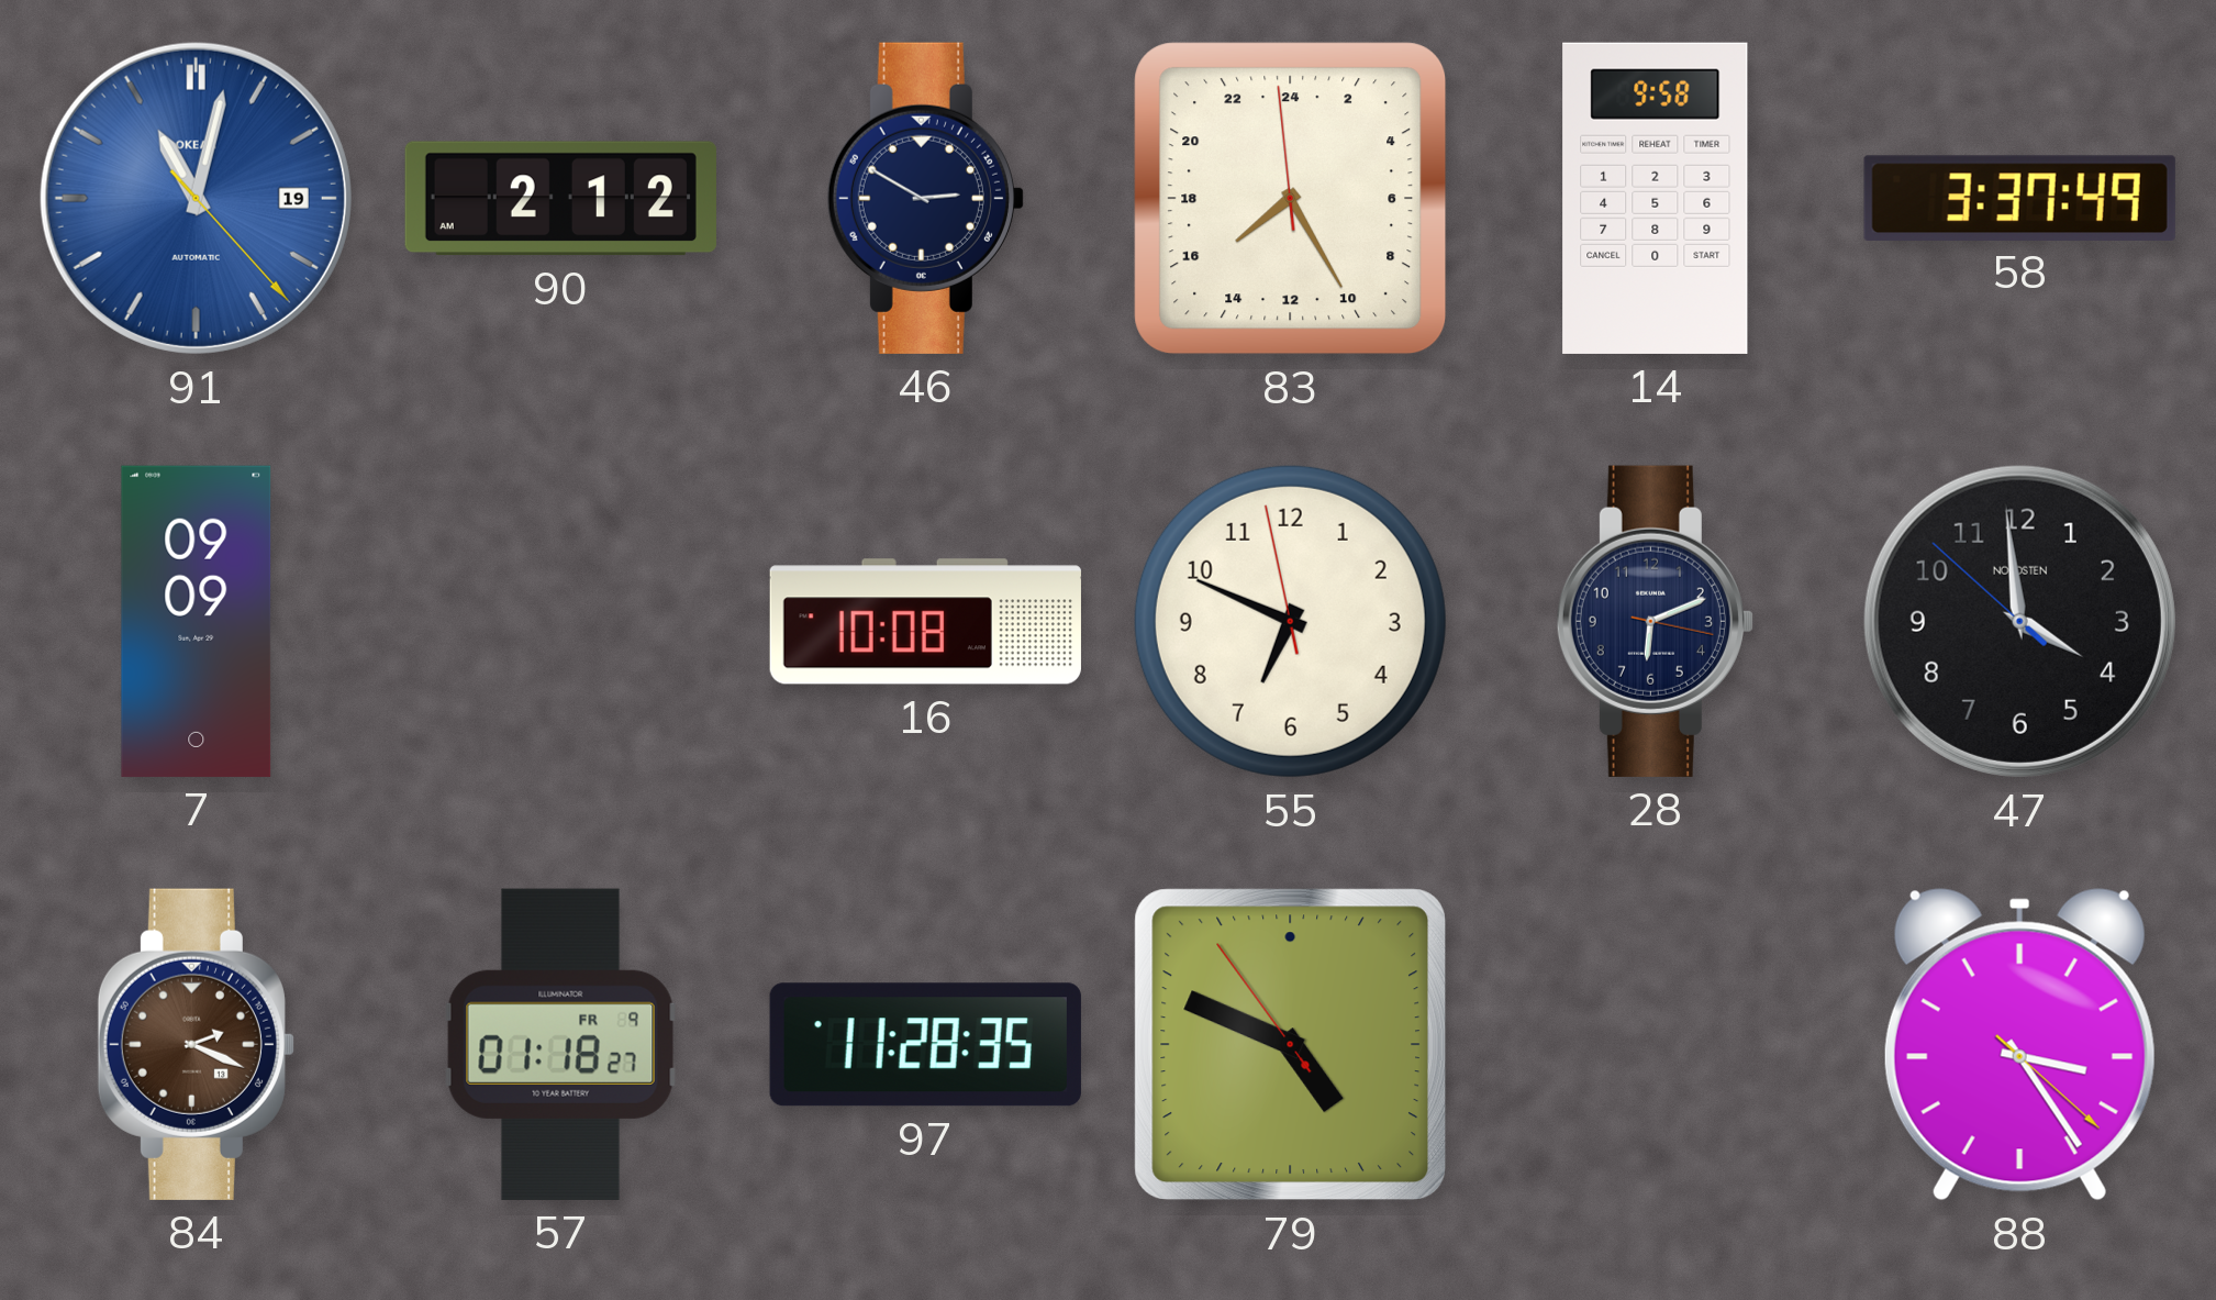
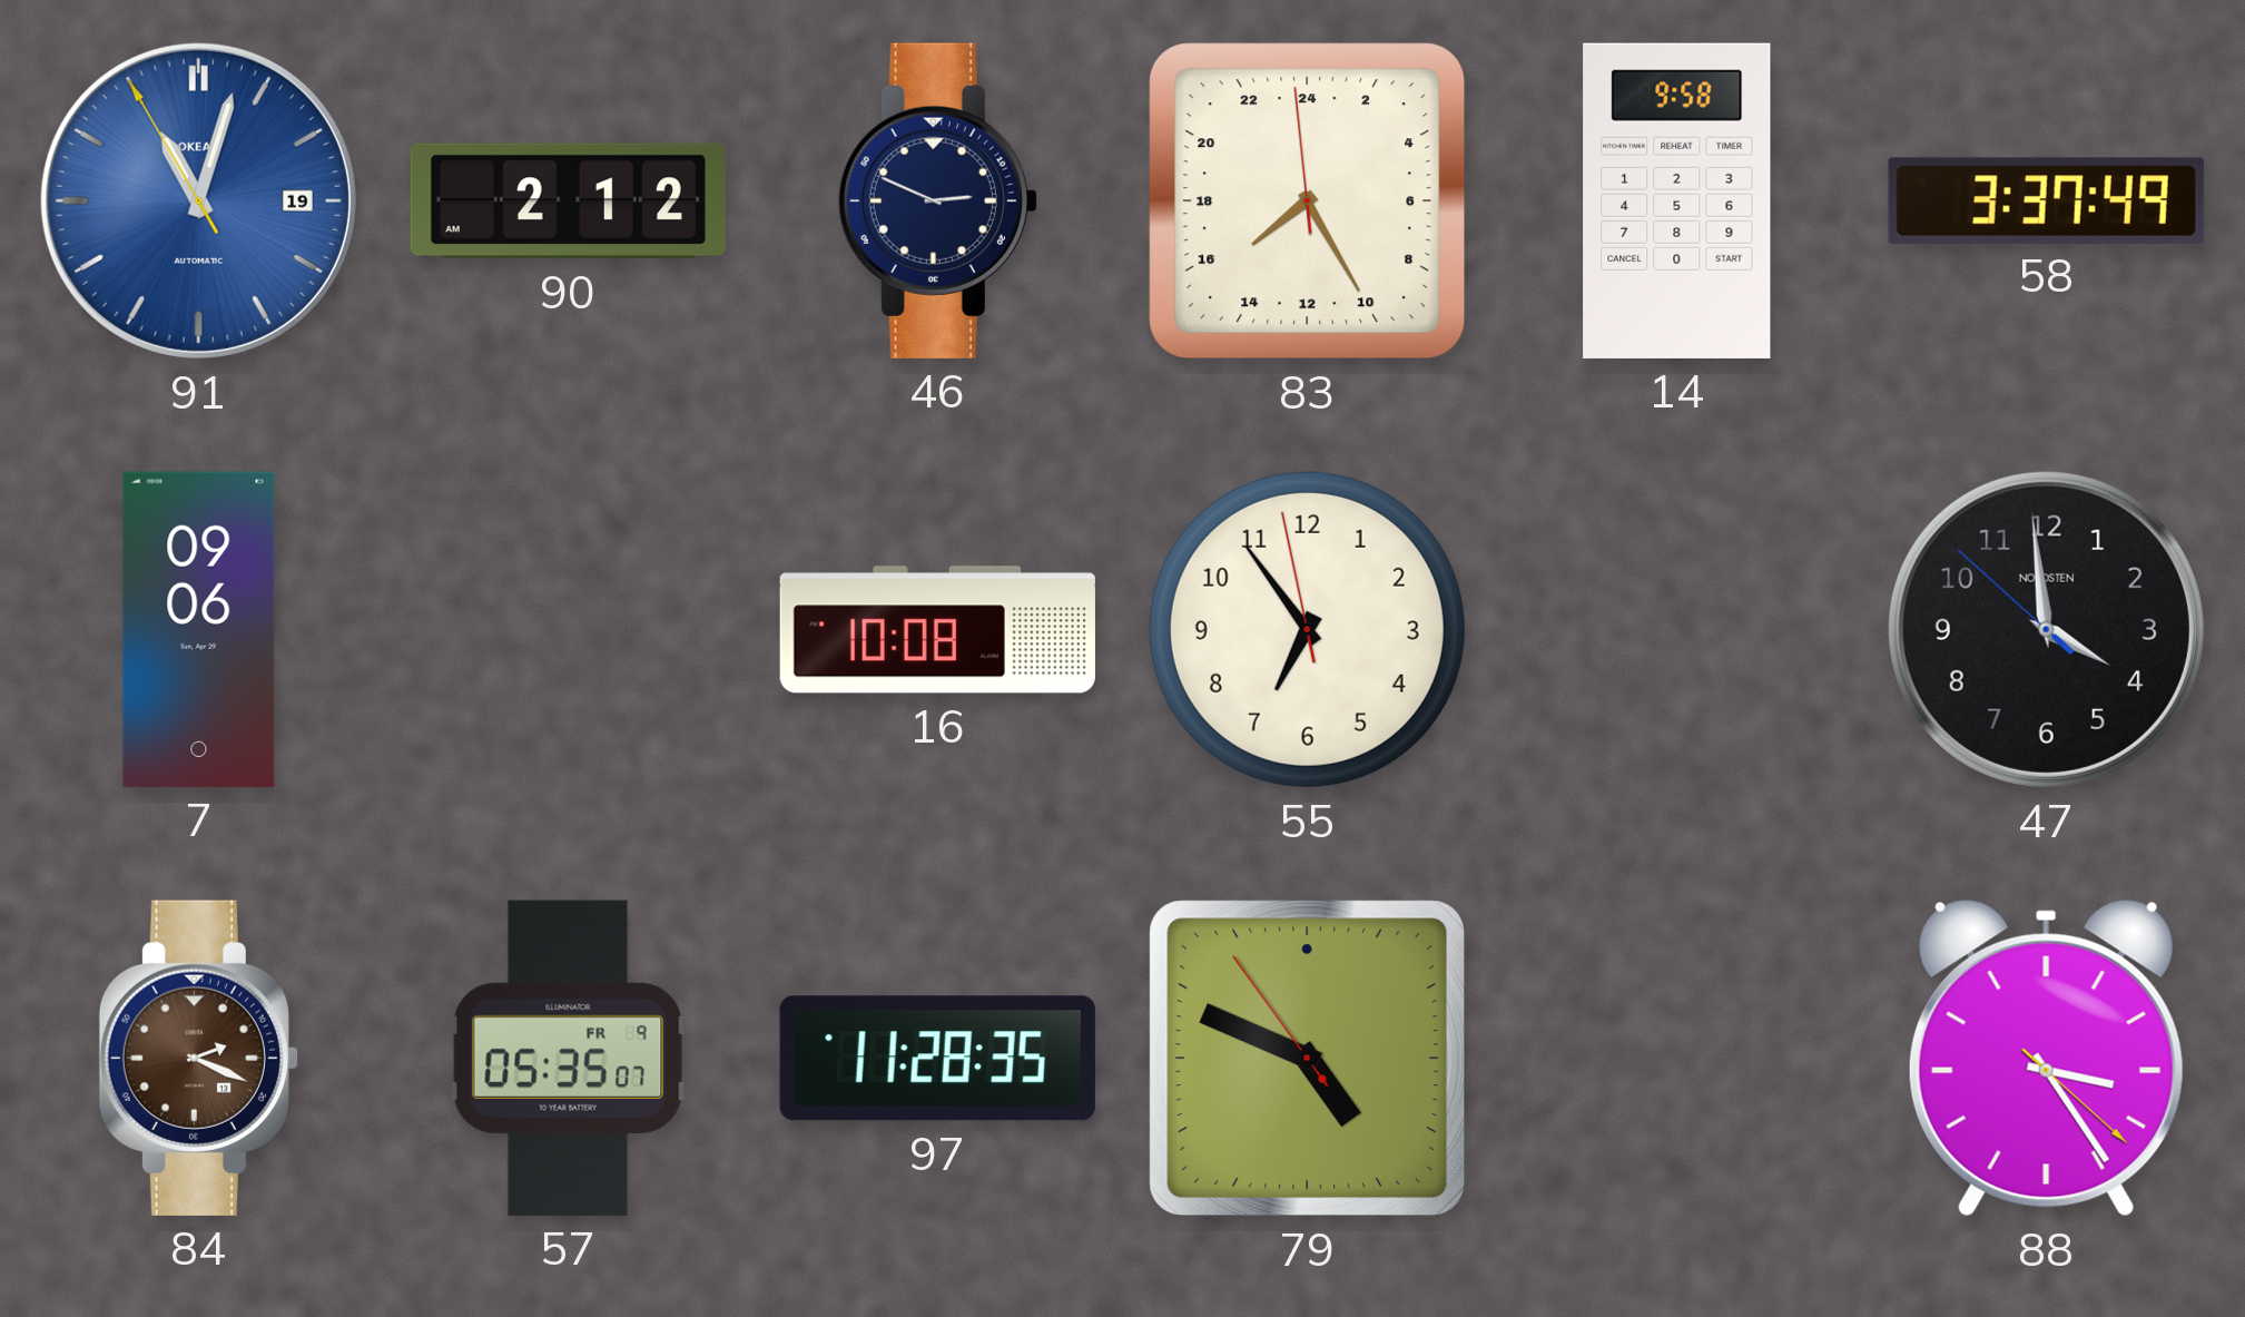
91: 11:02:23 -> 11:02:55
46: 2:50 -> 2:49
7: 09:09 -> 09:06
55: 6:48 -> 6:53
28: 6:11 -> none
57: 01:18 -> 05:35
